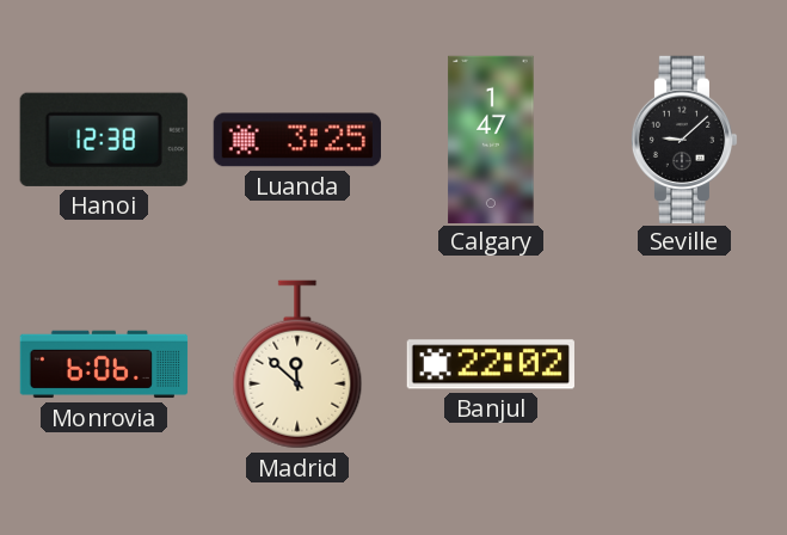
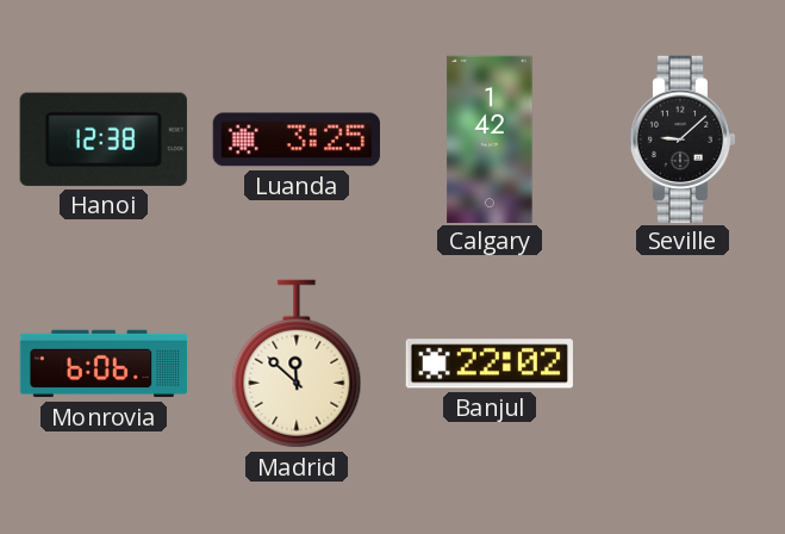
Calgary: 1:47 -> 1:42
